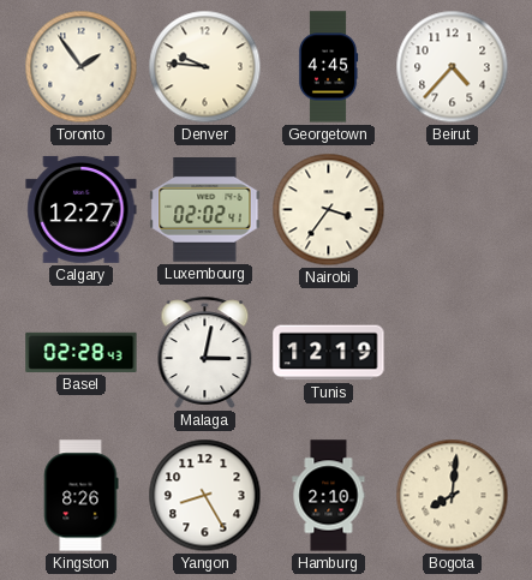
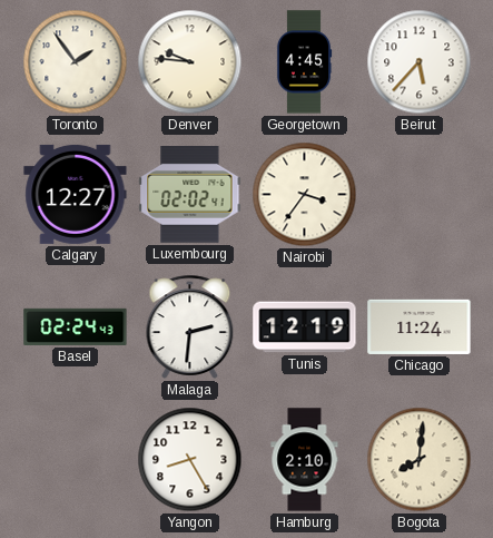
Beirut: 4:37 -> 5:37
Basel: 02:28 -> 02:24
Malaga: 3:02 -> 2:31
Chicago: none -> 11:24
Kingston: 8:26 -> none
